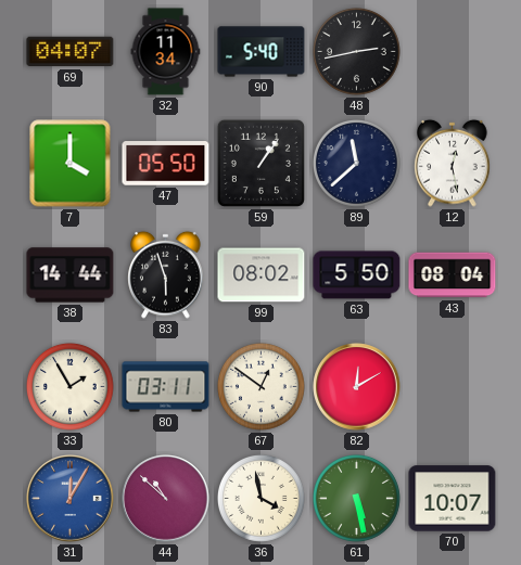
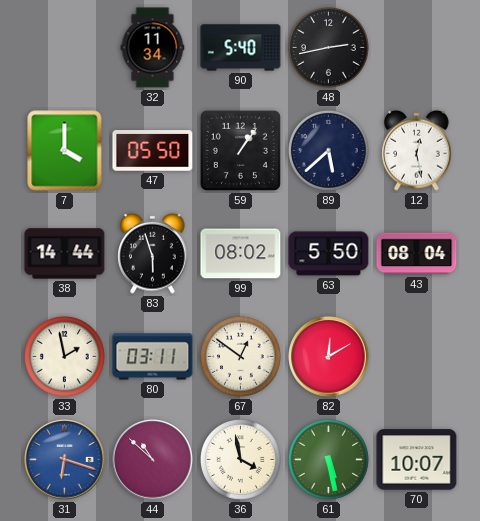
69: 04:07 -> none
89: 11:38 -> 5:38
33: 1:55 -> 1:58
31: 12:05 -> 6:18
